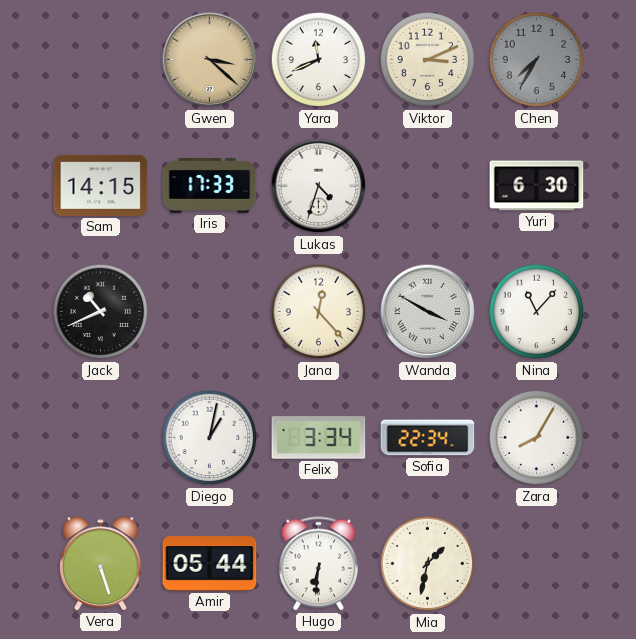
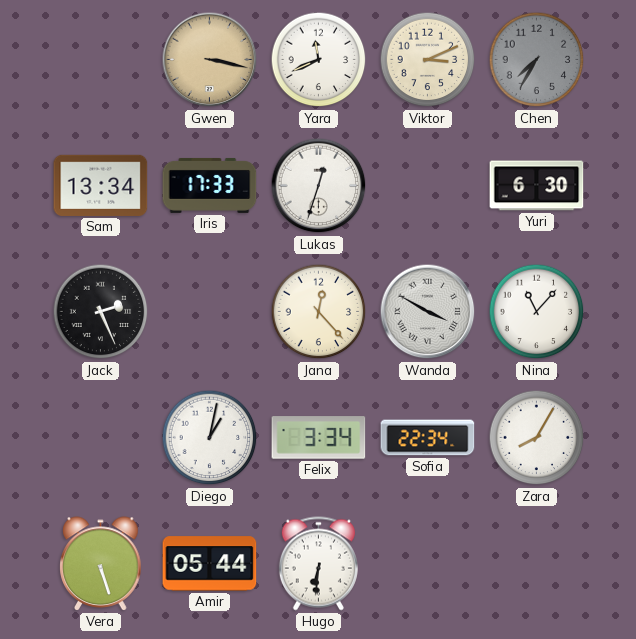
Gwen: 3:22 -> 3:17
Sam: 14:15 -> 13:34
Lukas: 4:33 -> 12:33
Jack: 10:41 -> 2:26
Mia: 1:32 -> none
